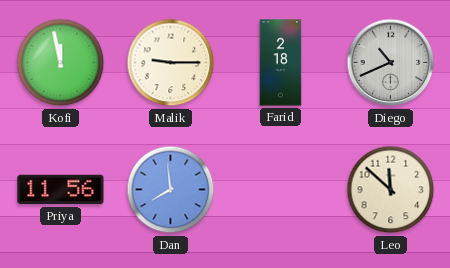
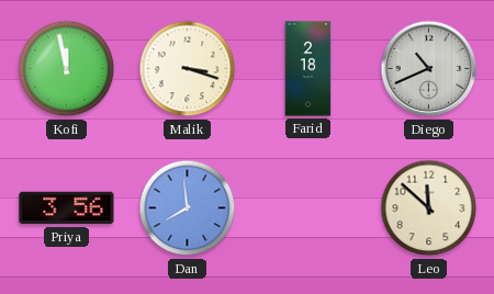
Malik: 9:15 -> 3:18
Priya: 11:56 -> 3:56
